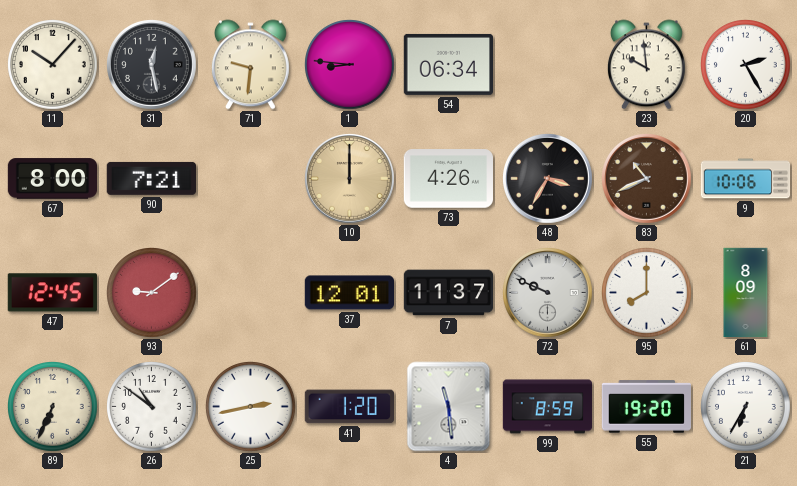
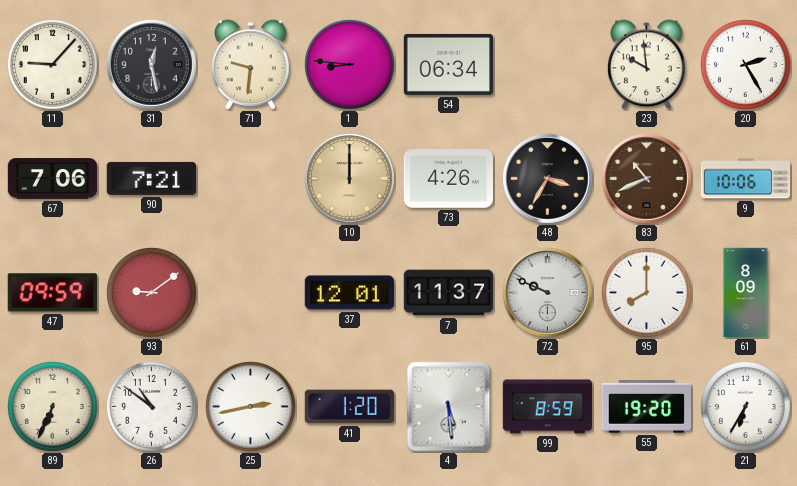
11: 10:07 -> 9:07
67: 8:00 -> 7:06
47: 12:45 -> 09:59
4: 11:29 -> 5:29
